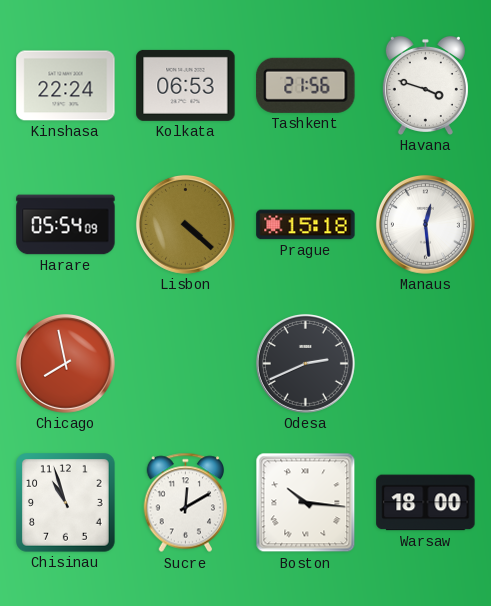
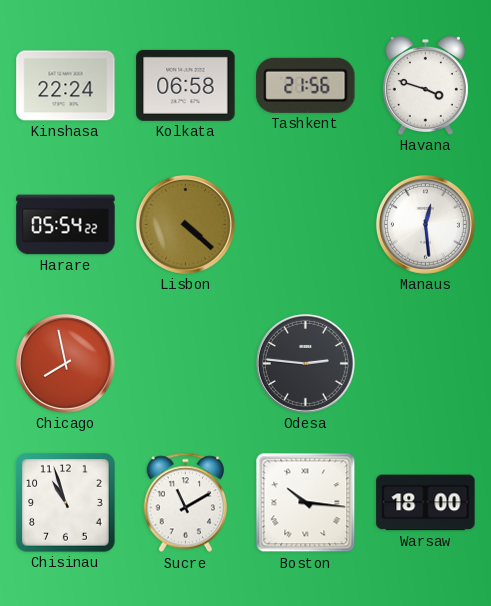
Kolkata: 06:53 -> 06:58
Harare: 05:54:09 -> 05:54:22
Prague: 15:18 -> none
Odesa: 2:41 -> 2:46
Sucre: 12:10 -> 11:10
